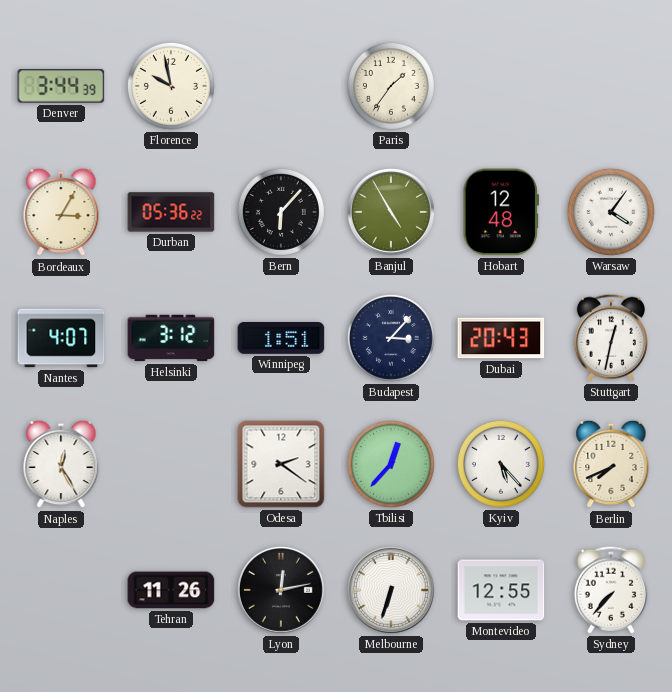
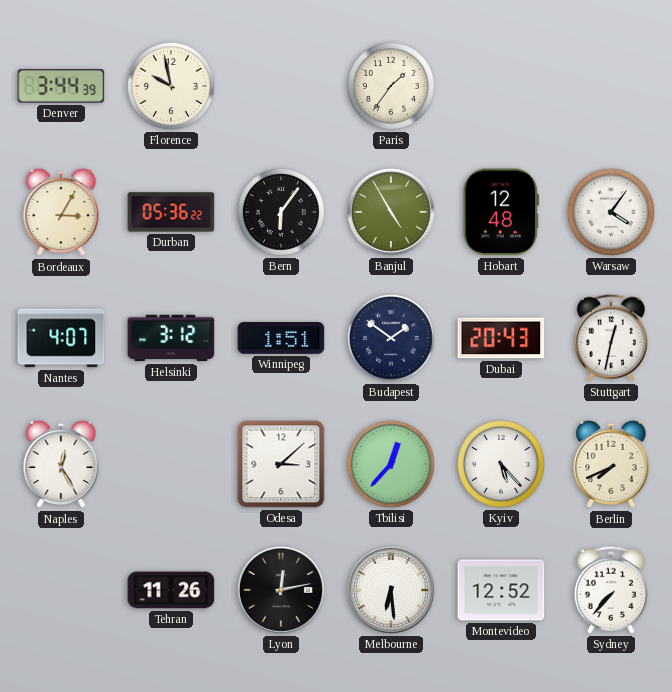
Bern: 6:07 -> 6:06
Budapest: 3:07 -> 1:51
Odesa: 2:21 -> 3:08
Melbourne: 6:33 -> 6:29
Montevideo: 12:55 -> 12:52
